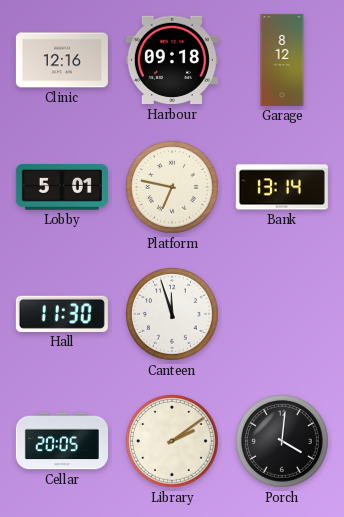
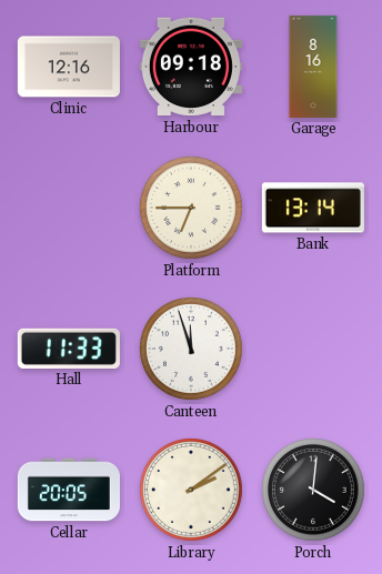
Garage: 8:12 -> 8:16
Lobby: 5:01 -> none
Platform: 6:47 -> 6:45
Hall: 11:30 -> 11:33
